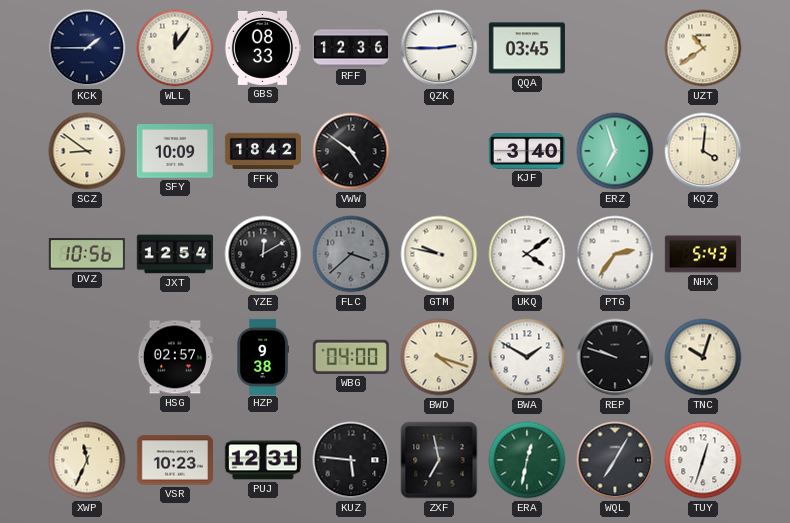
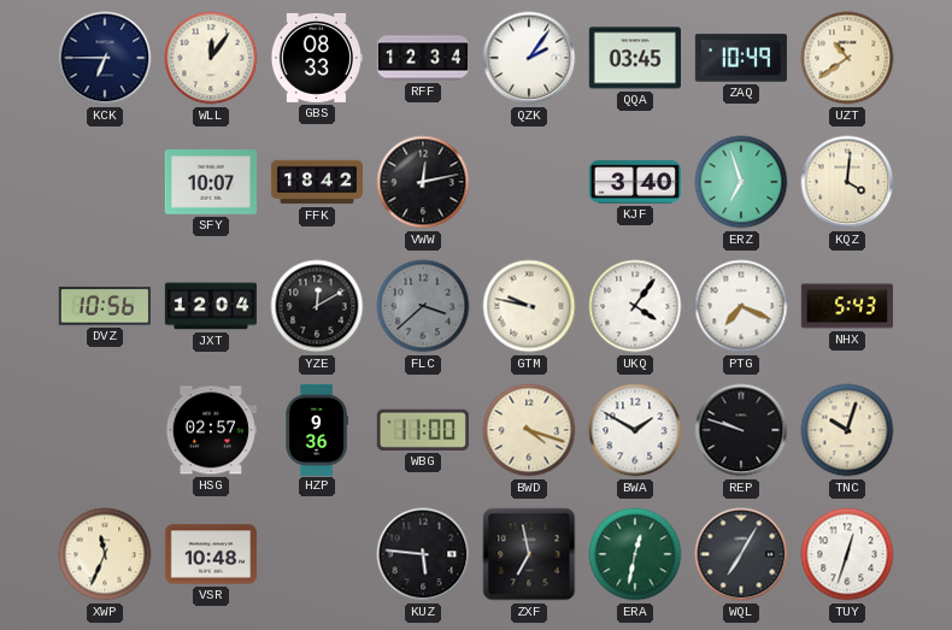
KCK: 1:45 -> 6:45
RFF: 12:36 -> 12:34
QZK: 2:45 -> 2:06
ZAQ: none -> 10:49
SCZ: 8:51 -> none
SFY: 10:09 -> 10:07
VWW: 4:51 -> 12:13
JXT: 12:54 -> 12:04
UKQ: 4:09 -> 4:06
PTG: 2:36 -> 7:19
HZP: 9:38 -> 9:36
WBG: 04:00 -> 11:00
VSR: 10:23 -> 10:48
PUJ: 12:31 -> none
